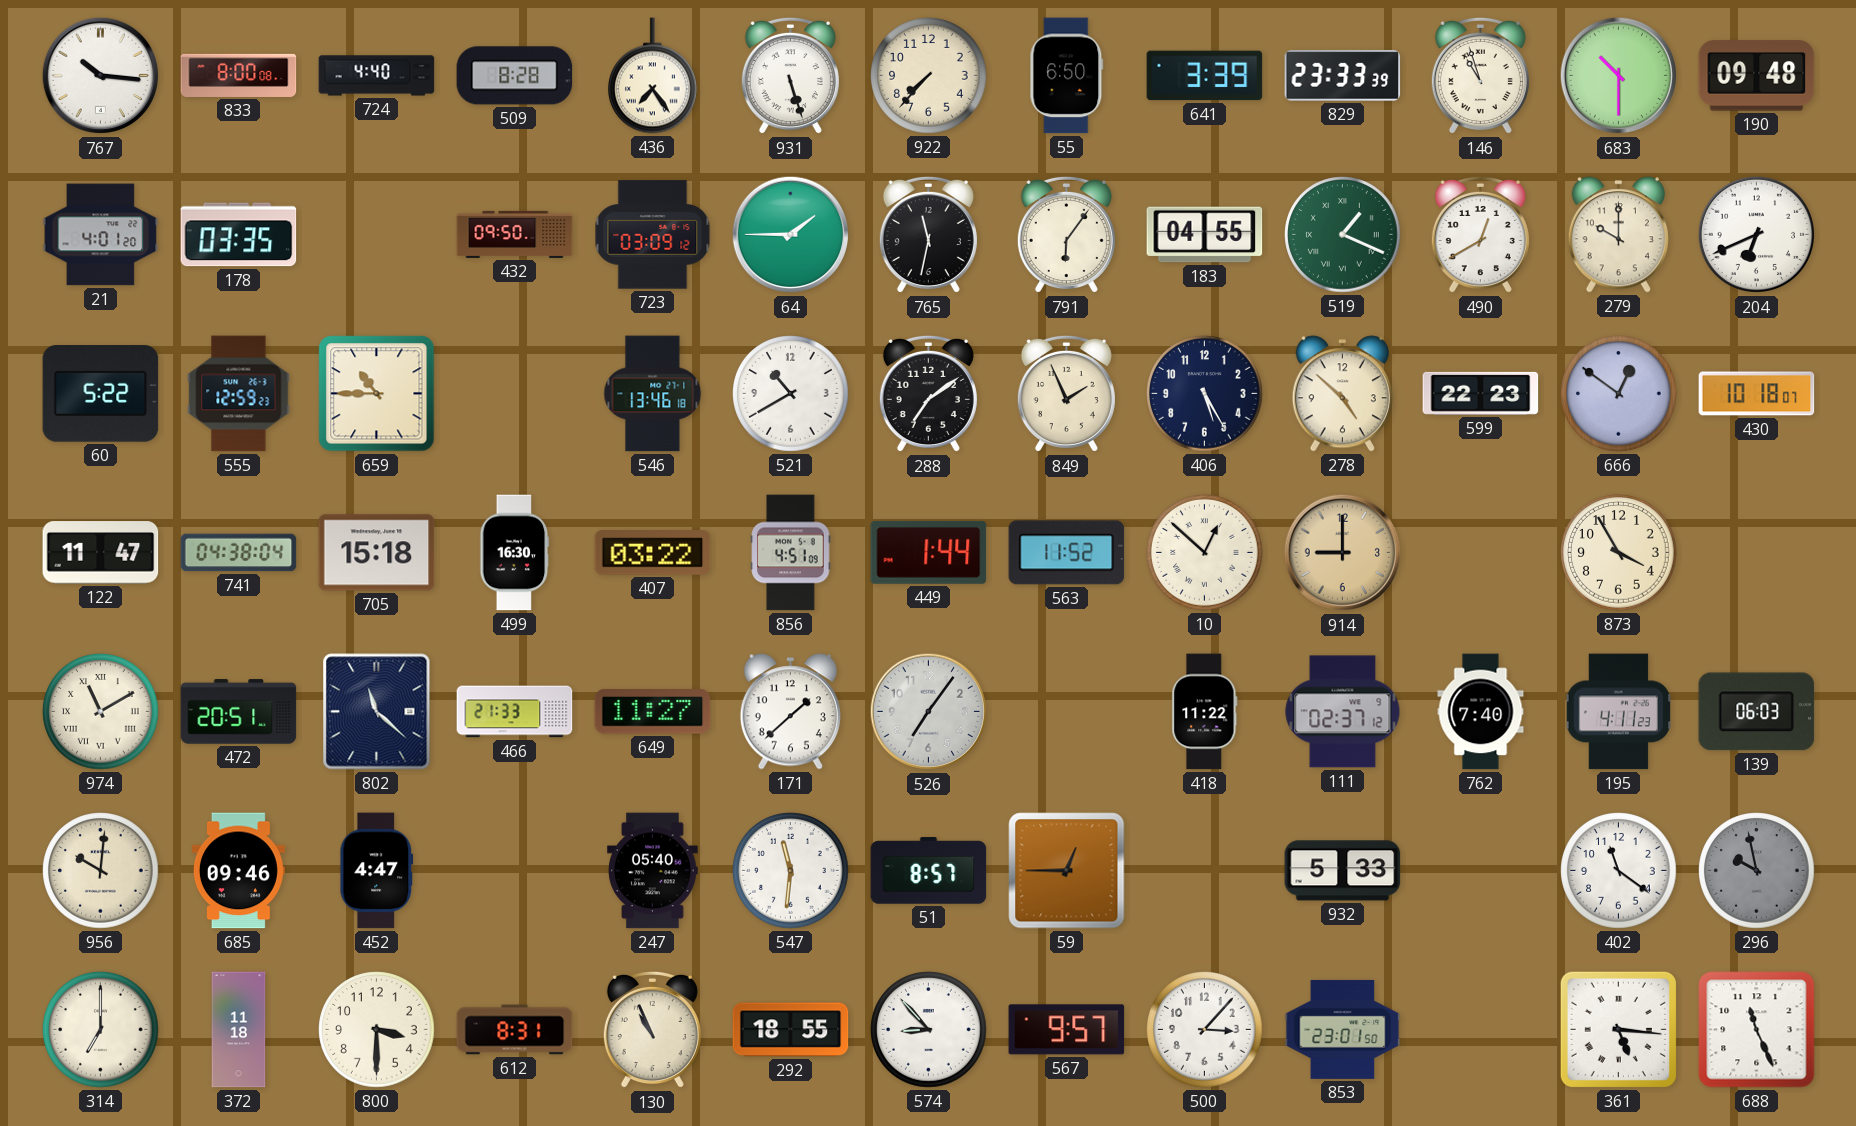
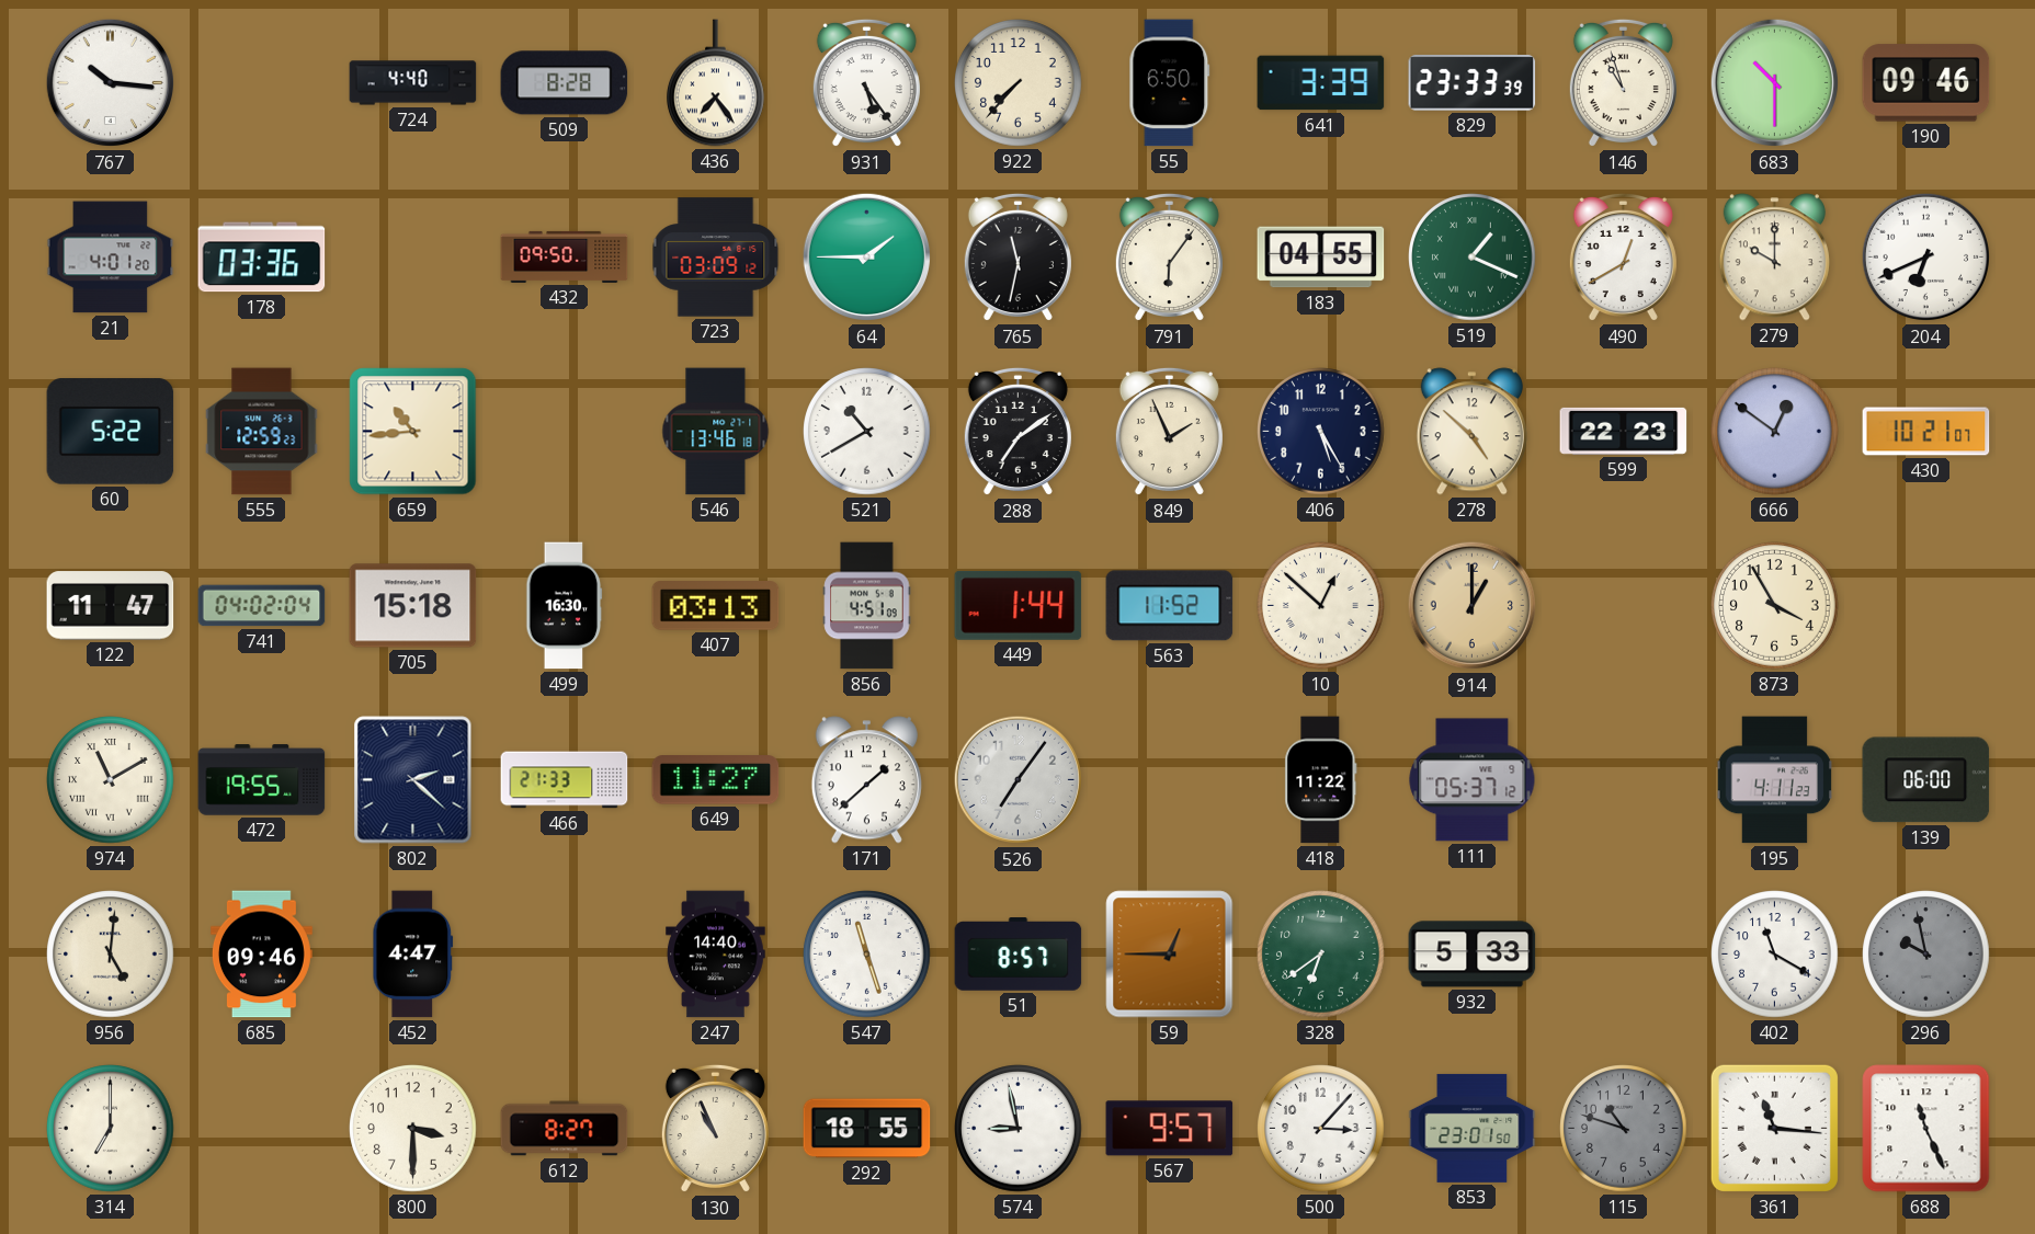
833: 8:00 -> none
931: 5:27 -> 5:24
190: 09:48 -> 09:46
178: 03:35 -> 03:36
659: 10:45 -> 10:44
430: 10:18 -> 10:21
741: 04:38 -> 04:02
407: 03:22 -> 03:13
914: 9:00 -> 1:00
472: 20:51 -> 19:55
802: 11:22 -> 2:22
111: 02:37 -> 05:37
762: 7:40 -> none
139: 06:03 -> 06:00
956: 10:01 -> 5:01
247: 05:40 -> 14:40
547: 11:31 -> 11:27
328: none -> 6:39
402: 11:21 -> 11:20
372: 11:18 -> none
612: 8:31 -> 8:27
574: 8:53 -> 8:58
115: none -> 10:48
361: 5:16 -> 11:16
